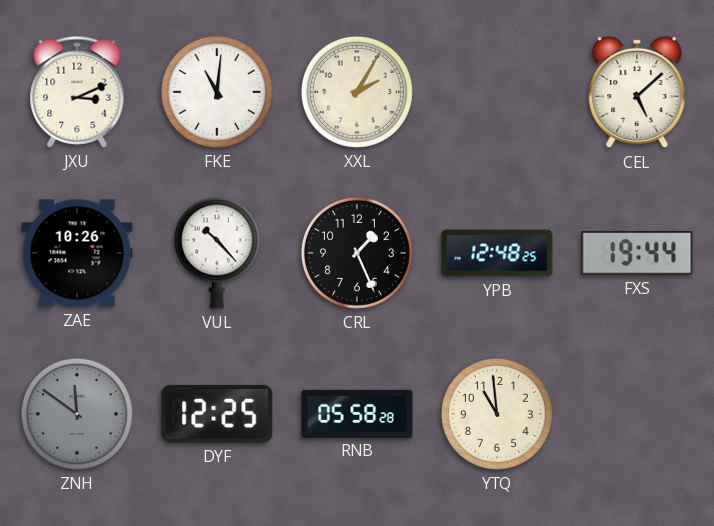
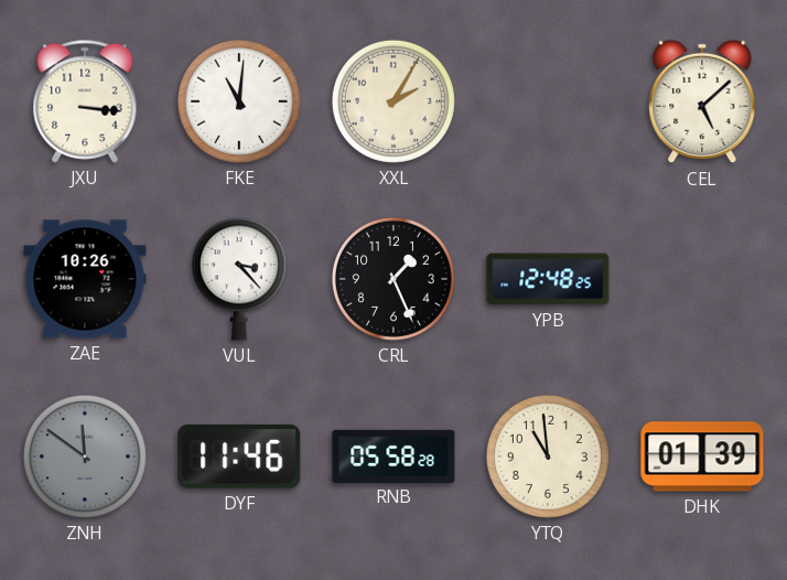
JXU: 3:11 -> 3:16
VUL: 10:23 -> 3:23
FXS: 19:44 -> none
DYF: 12:25 -> 11:46
DHK: none -> 01:39
